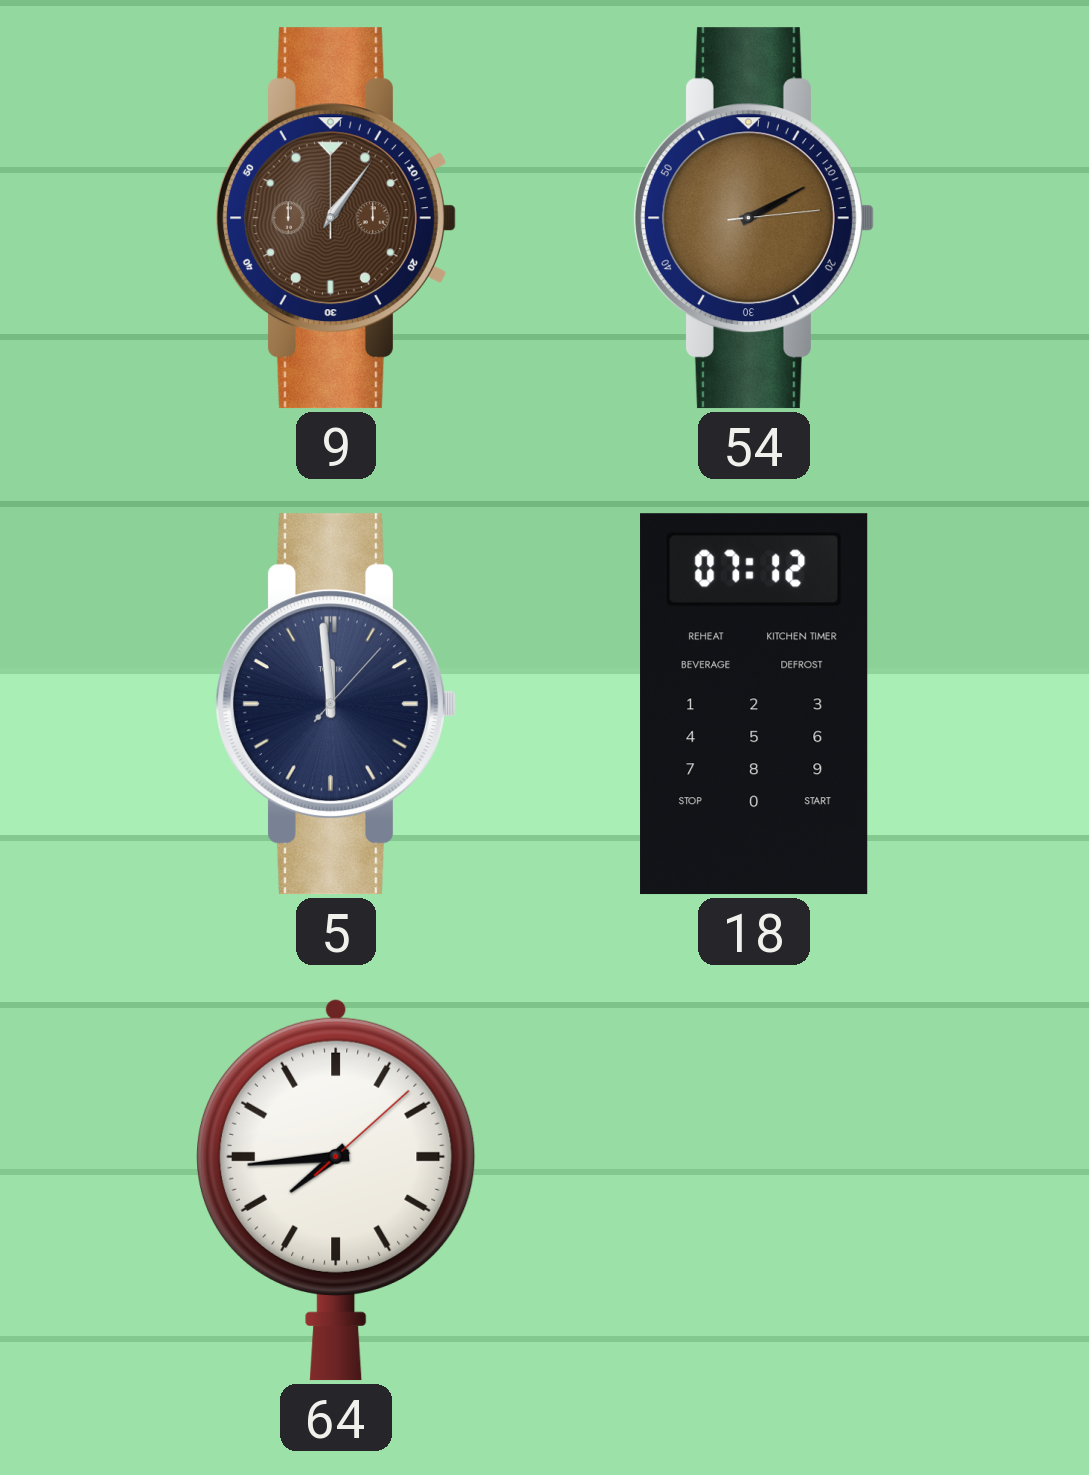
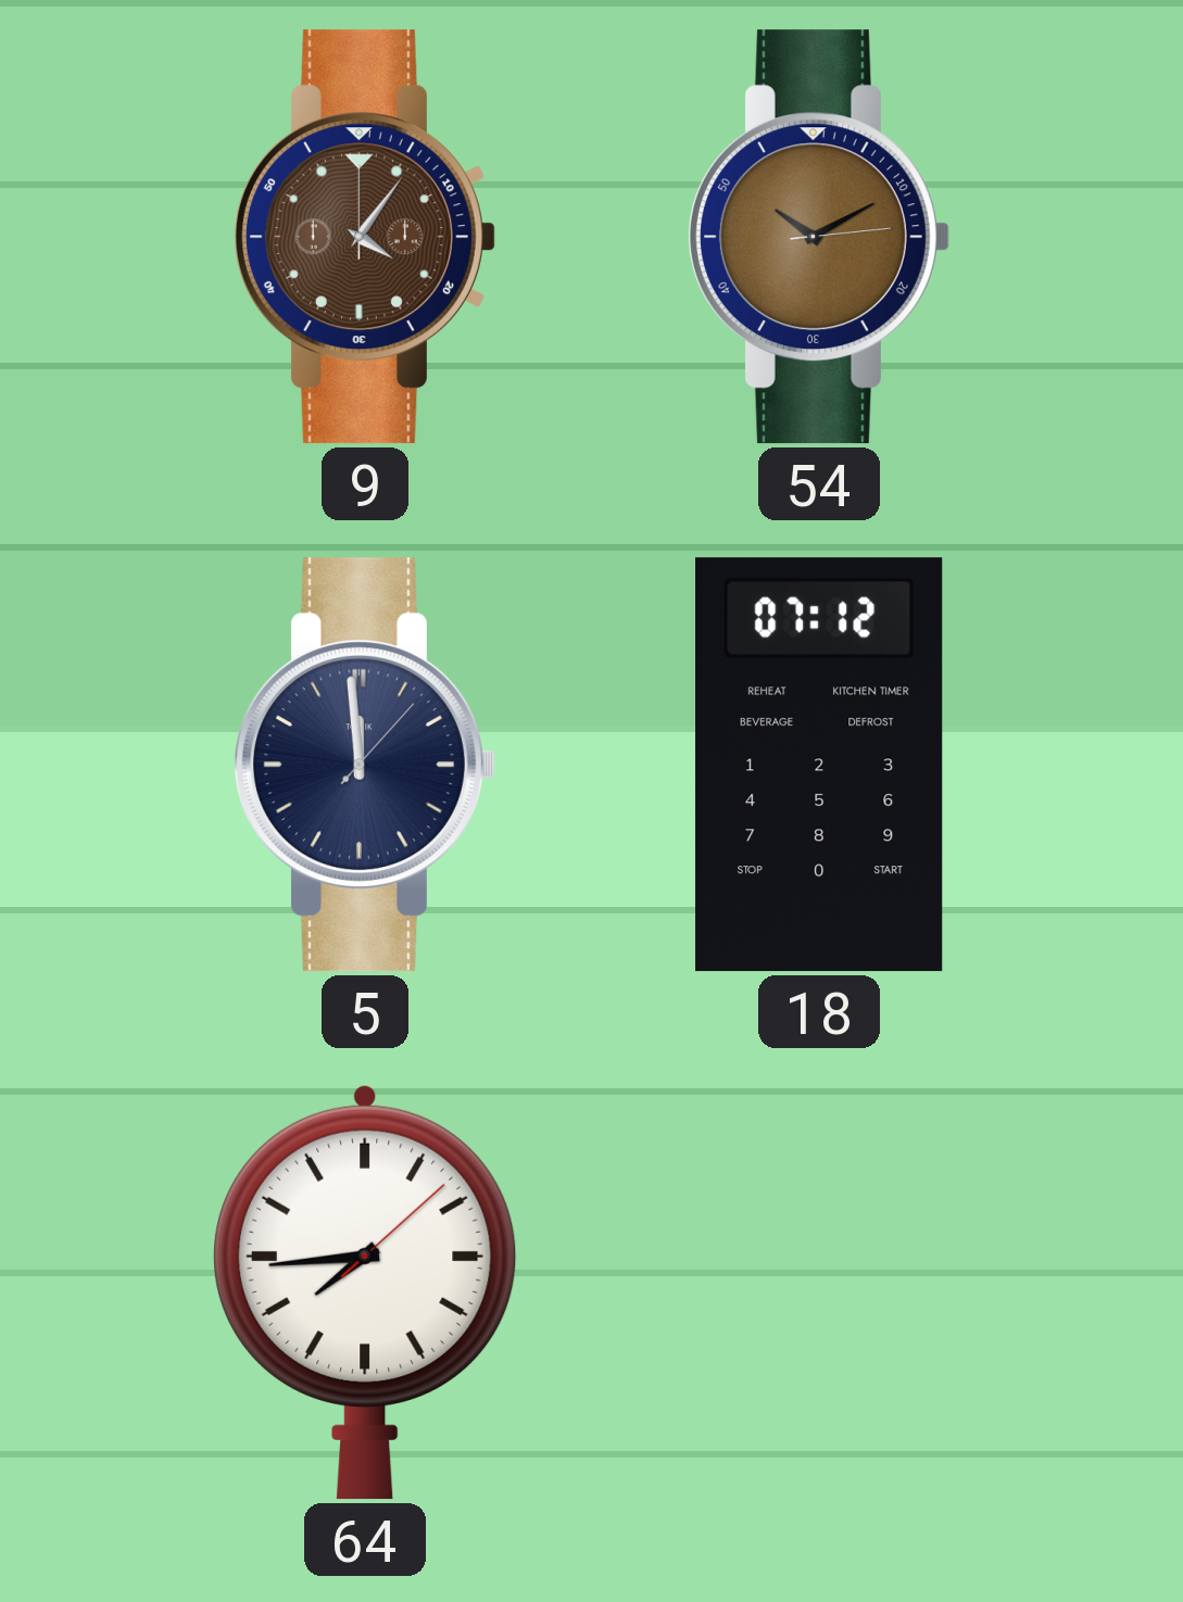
9: 1:06 -> 4:06
54: 2:10 -> 10:10
